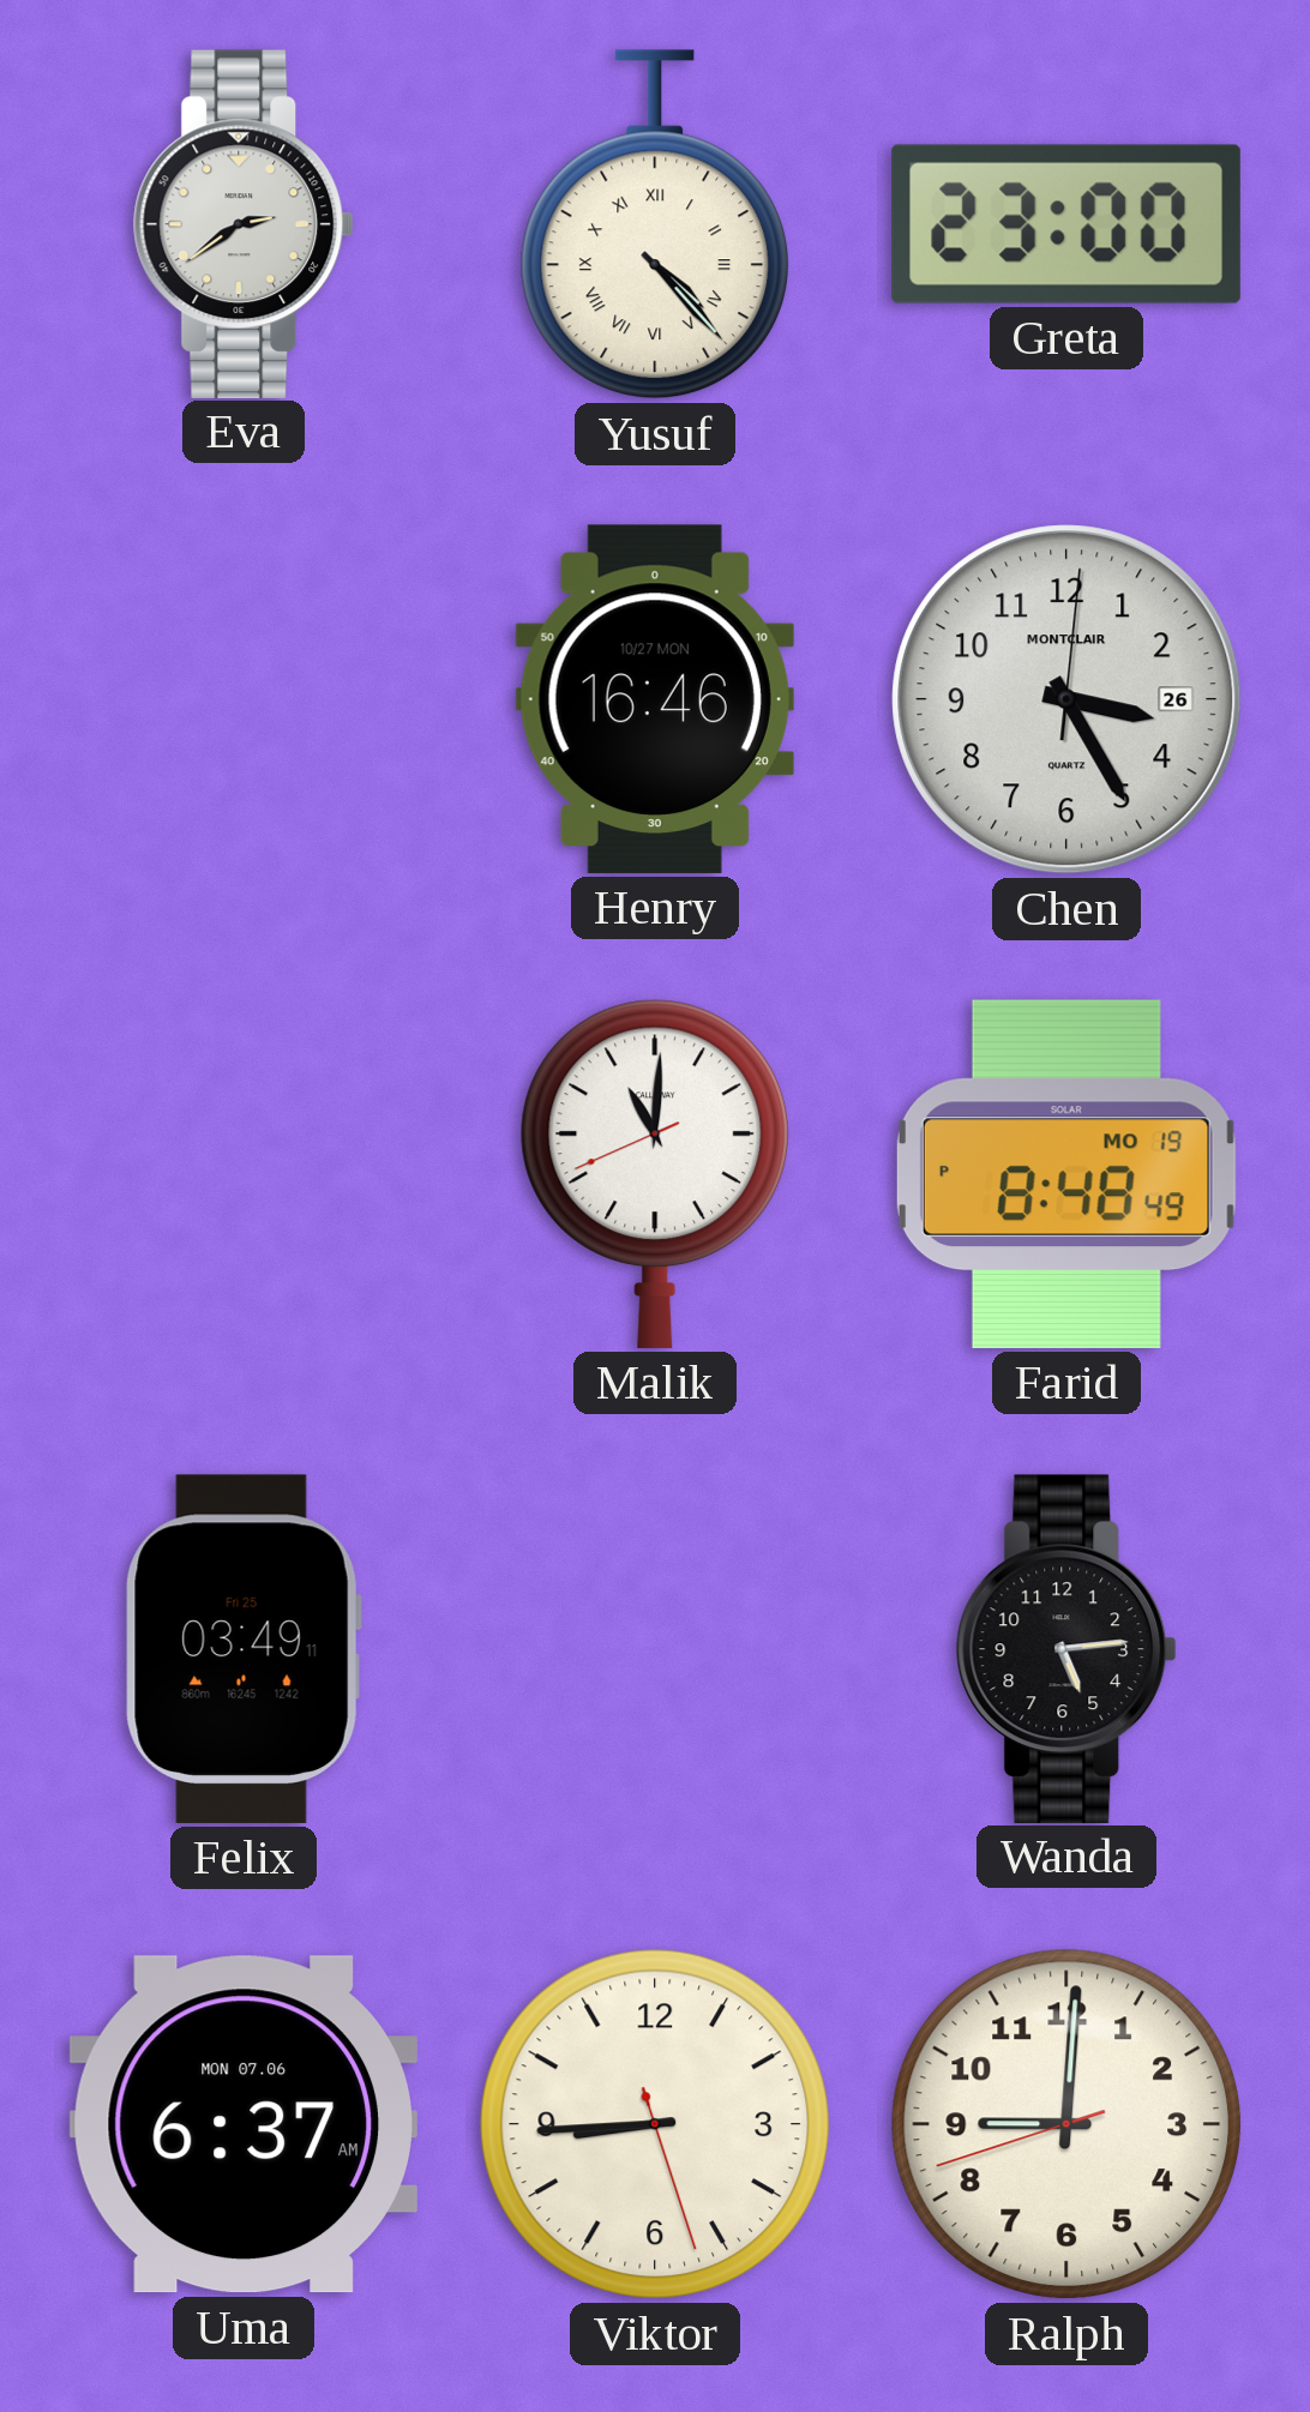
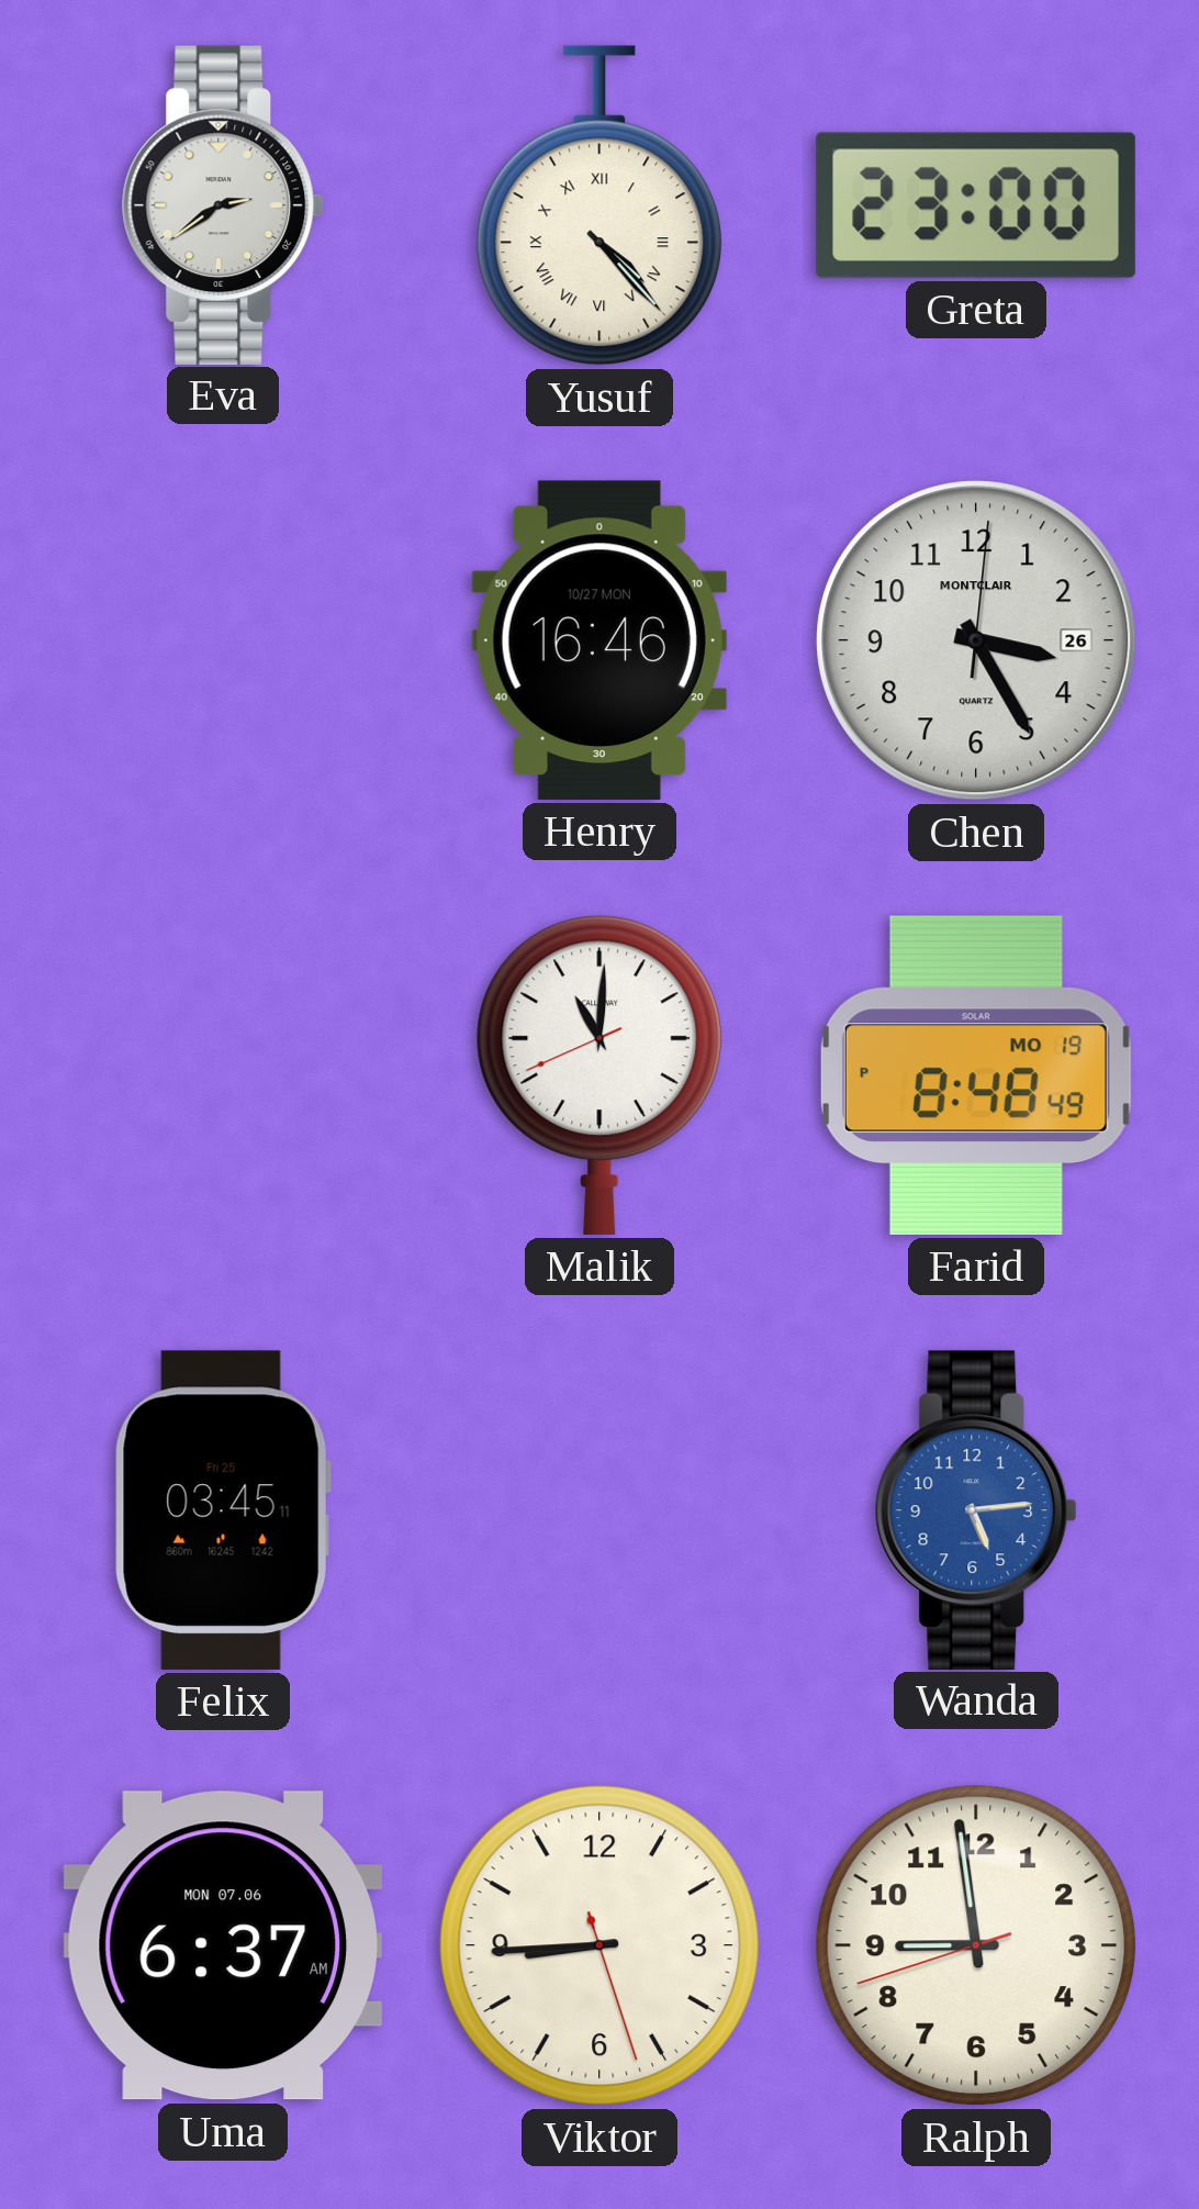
Felix: 03:49 -> 03:45
Wanda dial: black -> blue
Ralph: 9:00 -> 8:58
